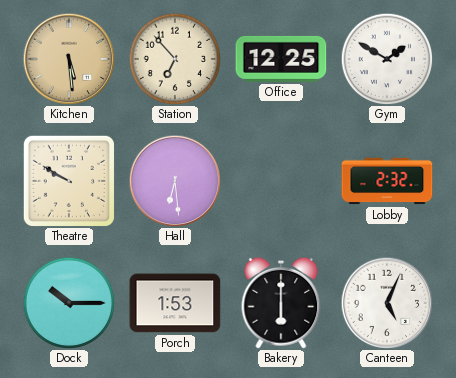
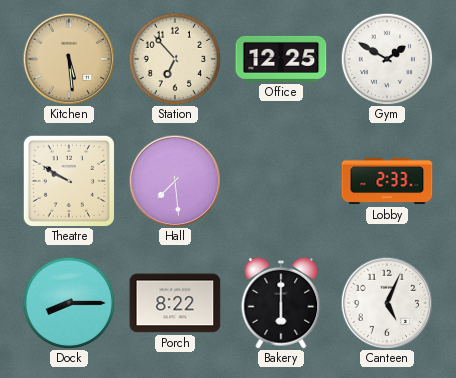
Hall: 6:29 -> 7:29
Lobby: 2:32 -> 2:33
Dock: 10:15 -> 8:15
Porch: 1:53 -> 8:22
